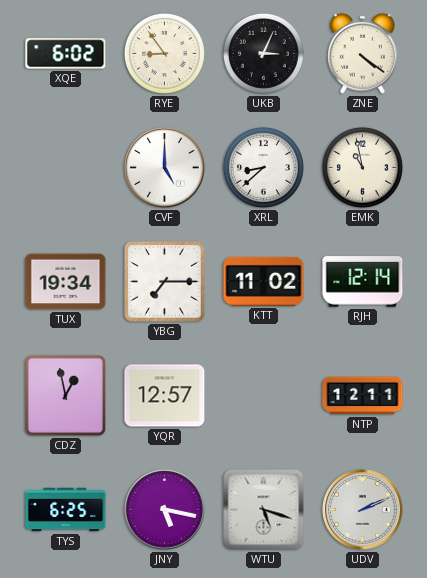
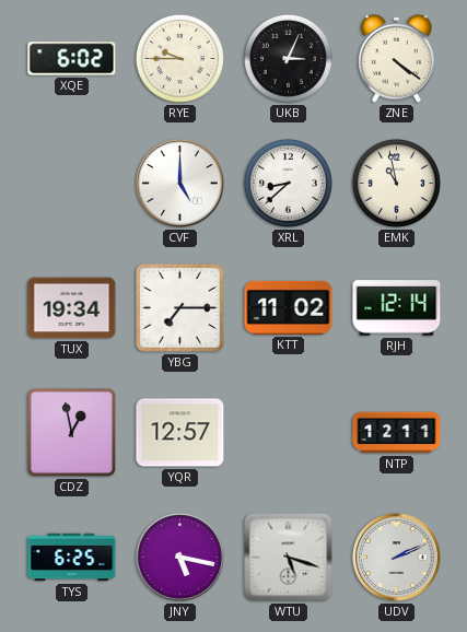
RYE: 8:54 -> 9:45
